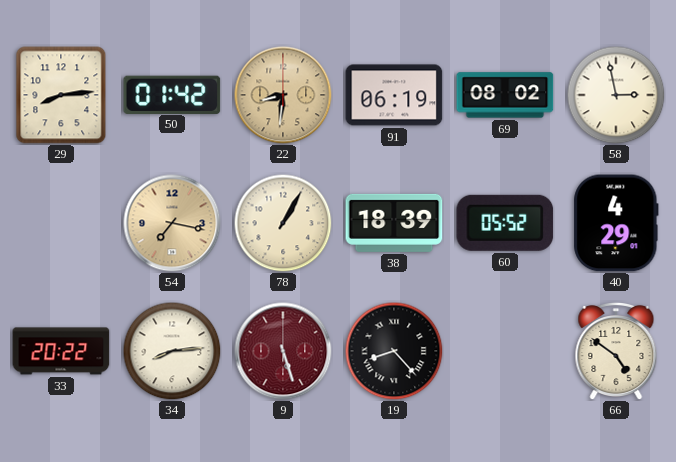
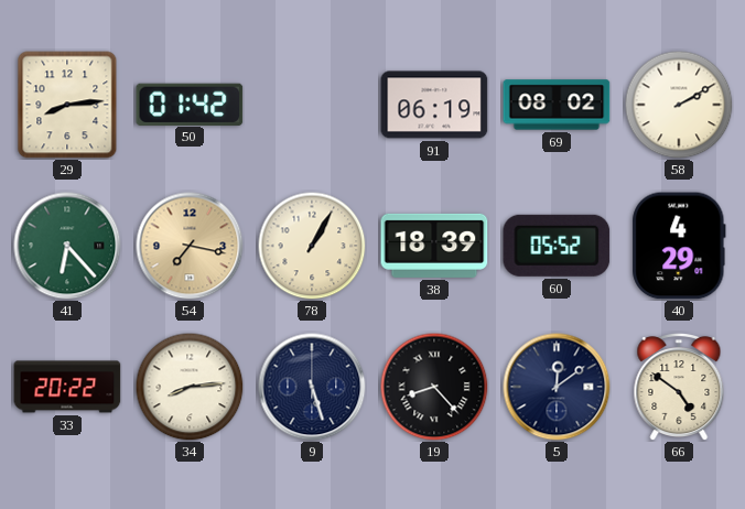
22: 8:31 -> none
58: 2:58 -> 2:10
41: none -> 6:23
9 dial: burgundy -> navy
5: none -> 12:09
